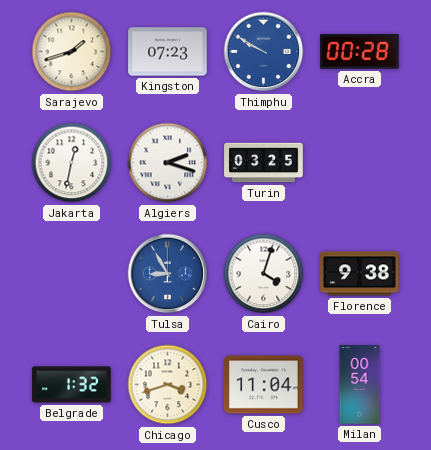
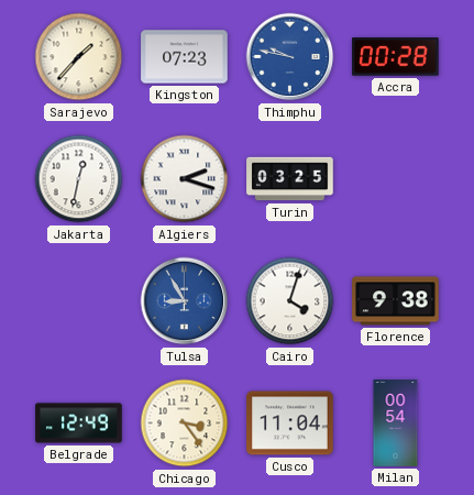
Sarajevo: 1:42 -> 1:37
Thimphu: 9:50 -> 9:47
Belgrade: 1:32 -> 12:49
Chicago: 3:42 -> 3:24
